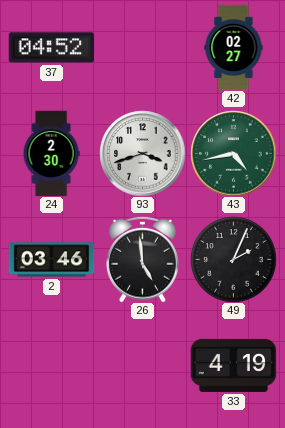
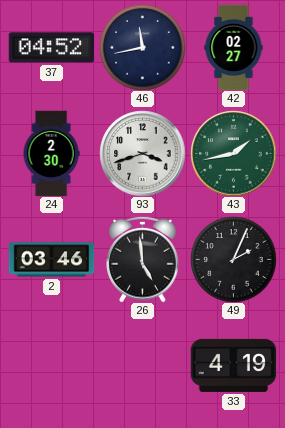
46: none -> 11:43
43: 4:43 -> 1:43
